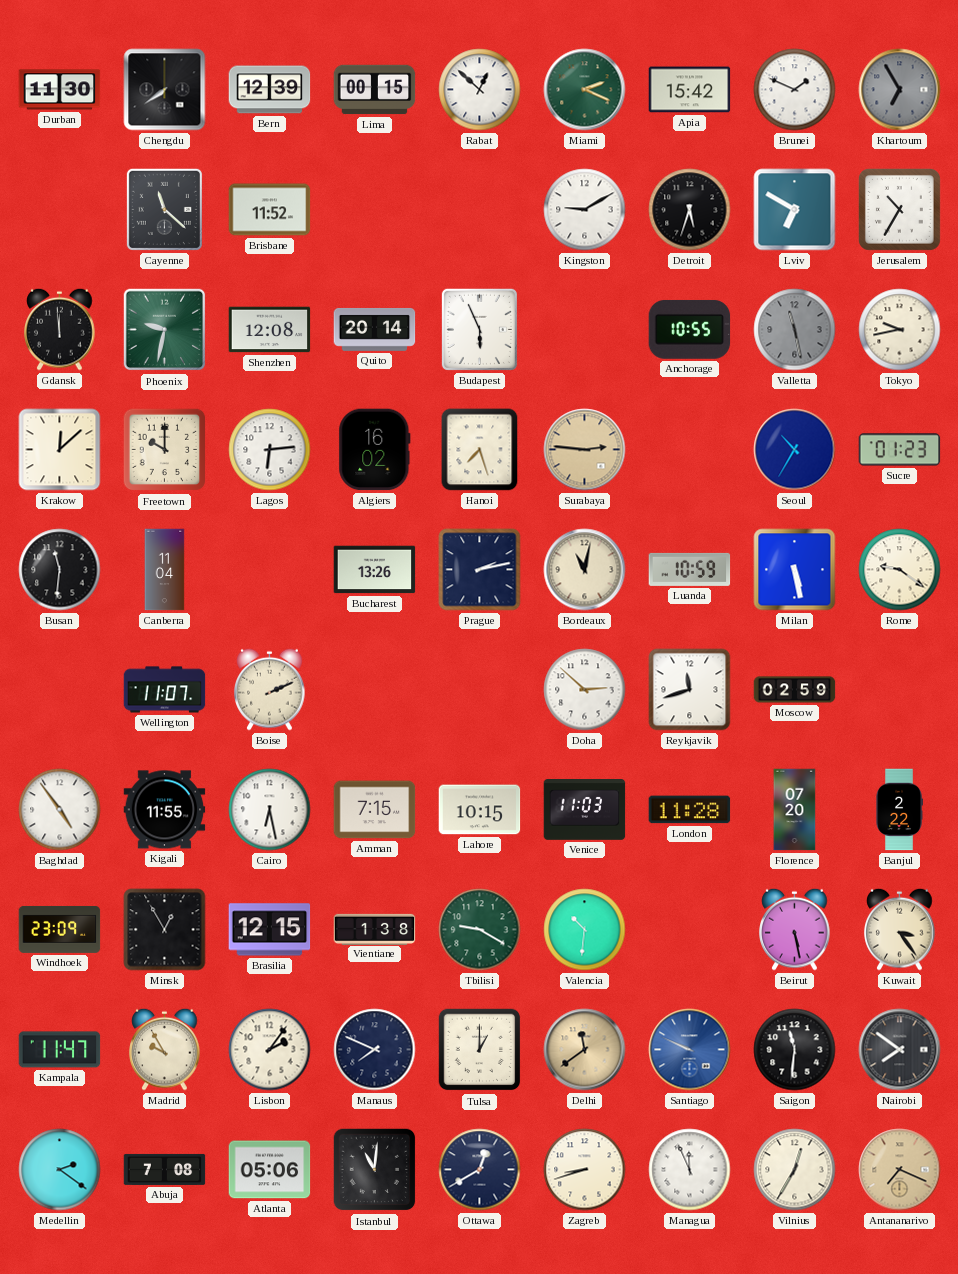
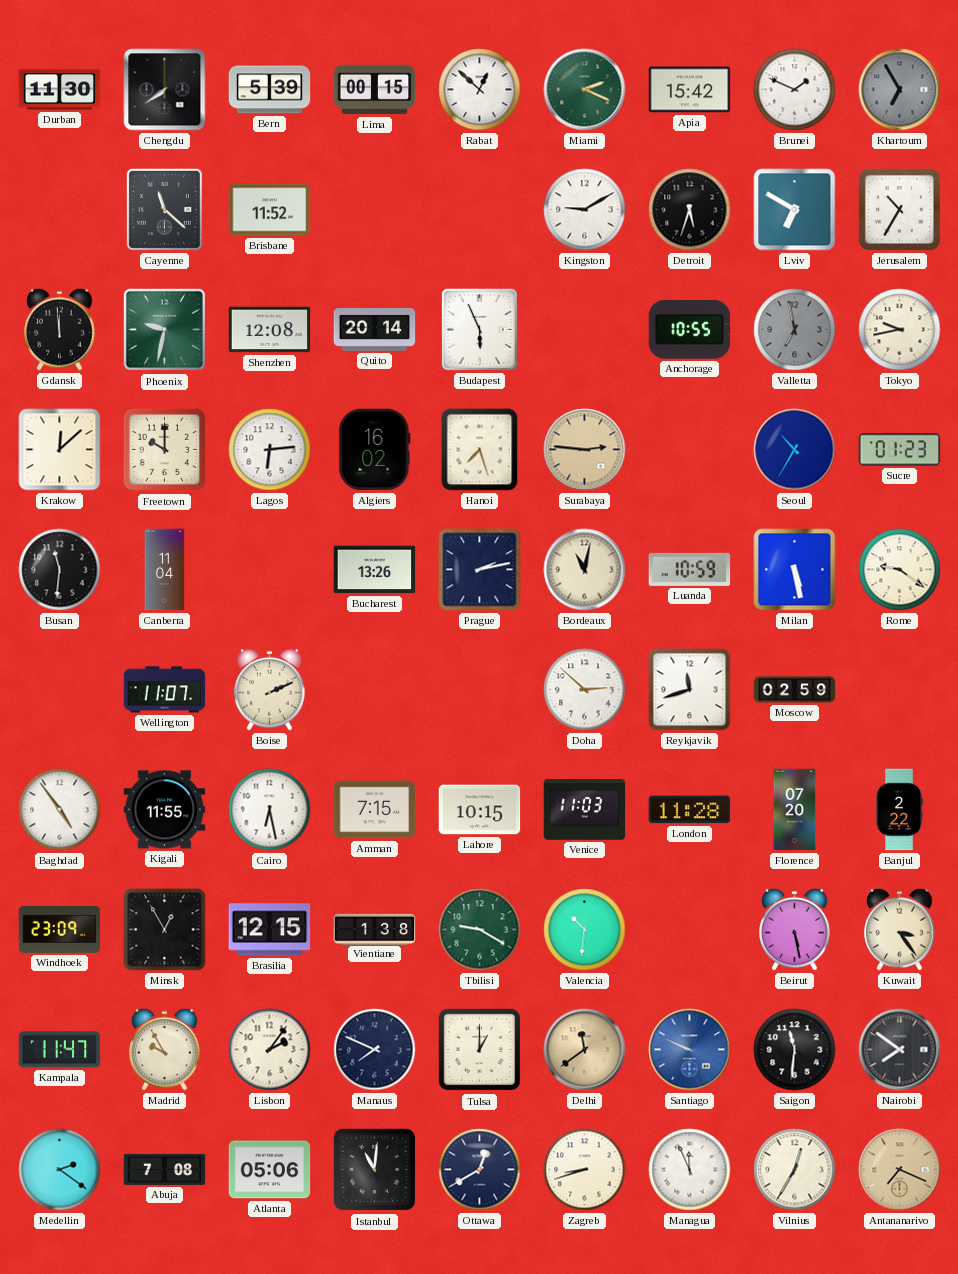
Bern: 12:39 -> 5:39
Valletta: 11:28 -> 6:58
